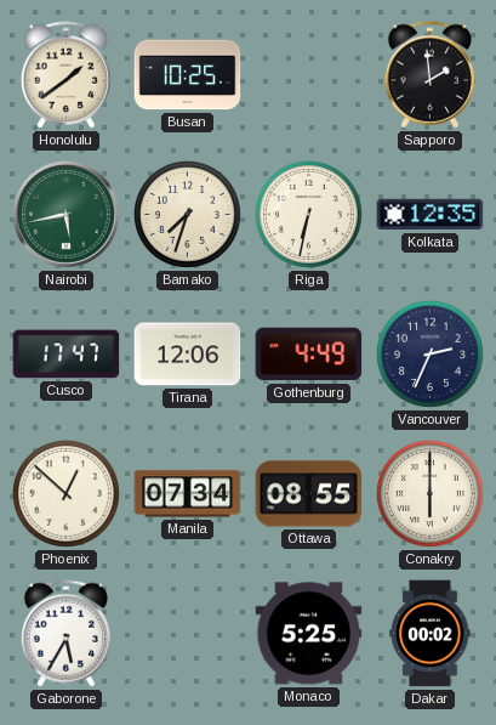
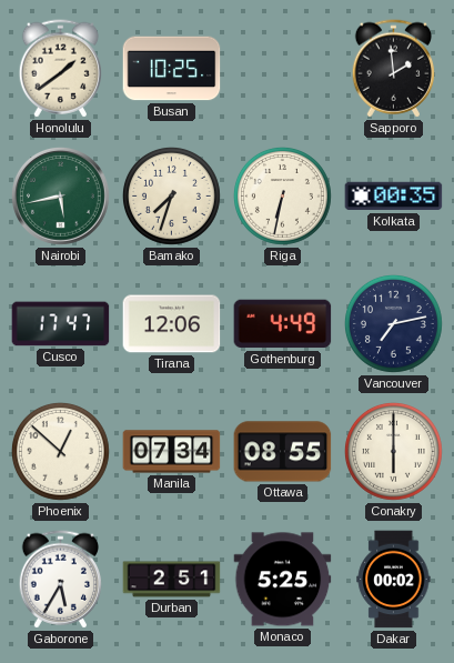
Kolkata: 12:35 -> 00:35
Vancouver: 2:34 -> 7:13
Durban: none -> 2:51
